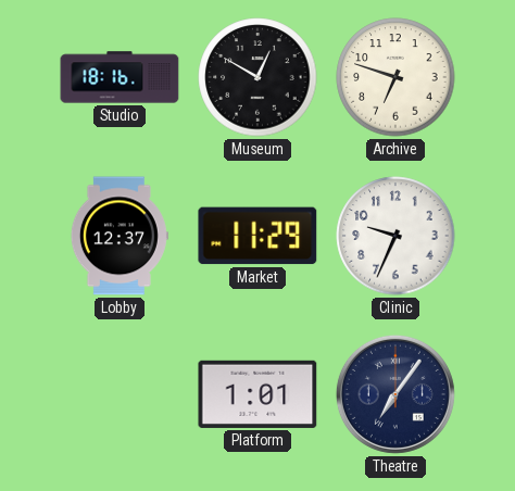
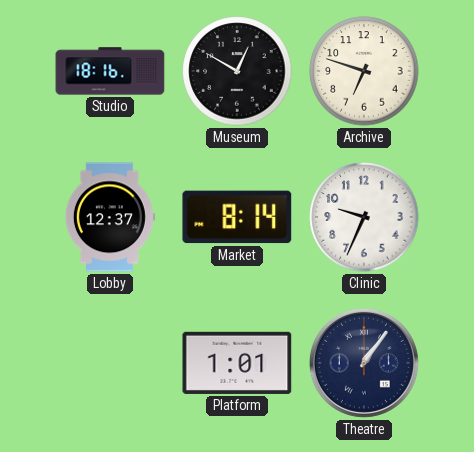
Market: 11:29 -> 8:14
Theatre: 7:06 -> 1:06
